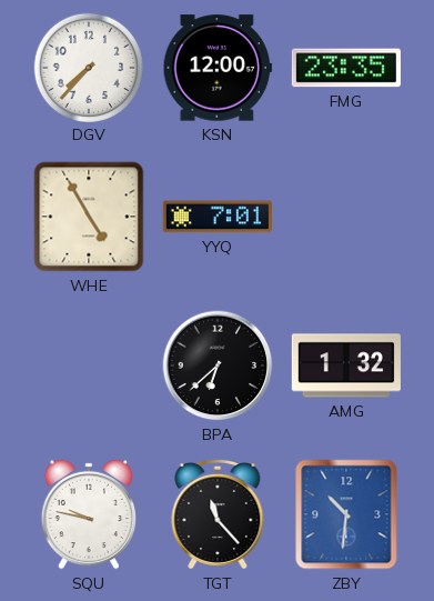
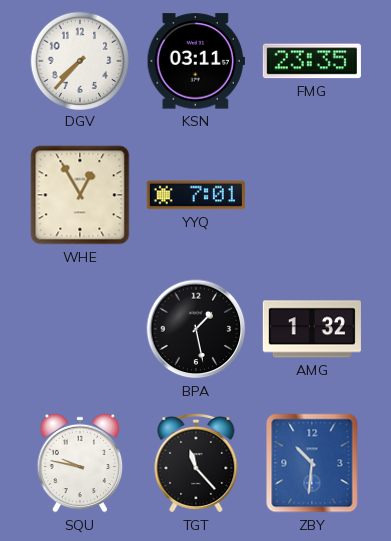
KSN: 12:00 -> 03:11
WHE: 4:55 -> 12:55
BPA: 6:38 -> 1:28
